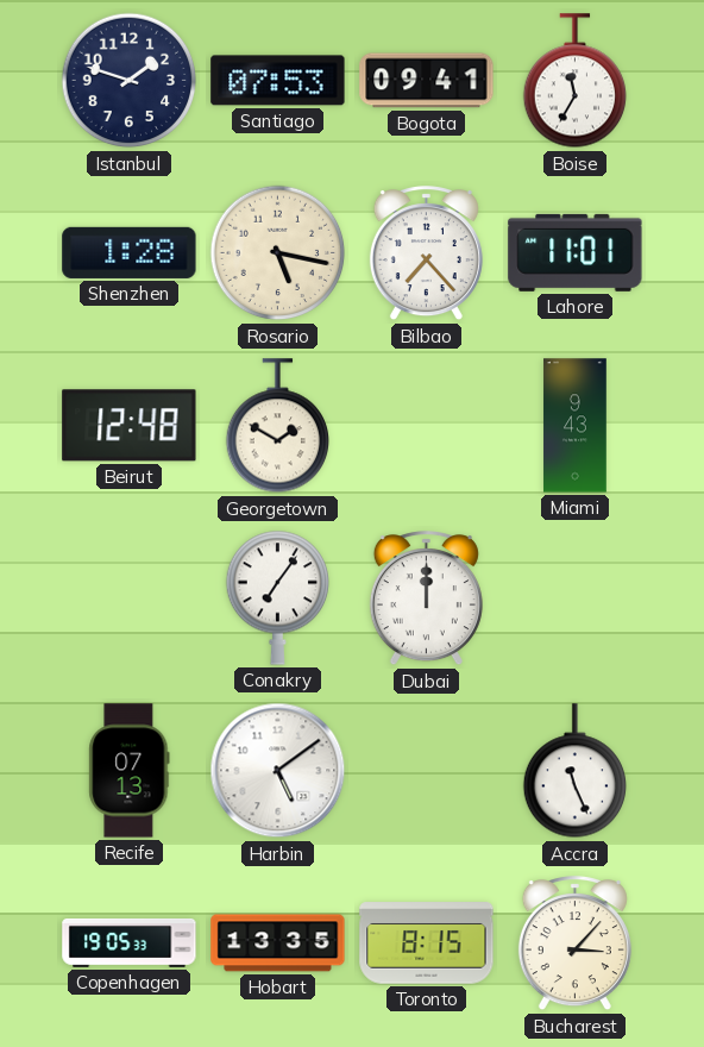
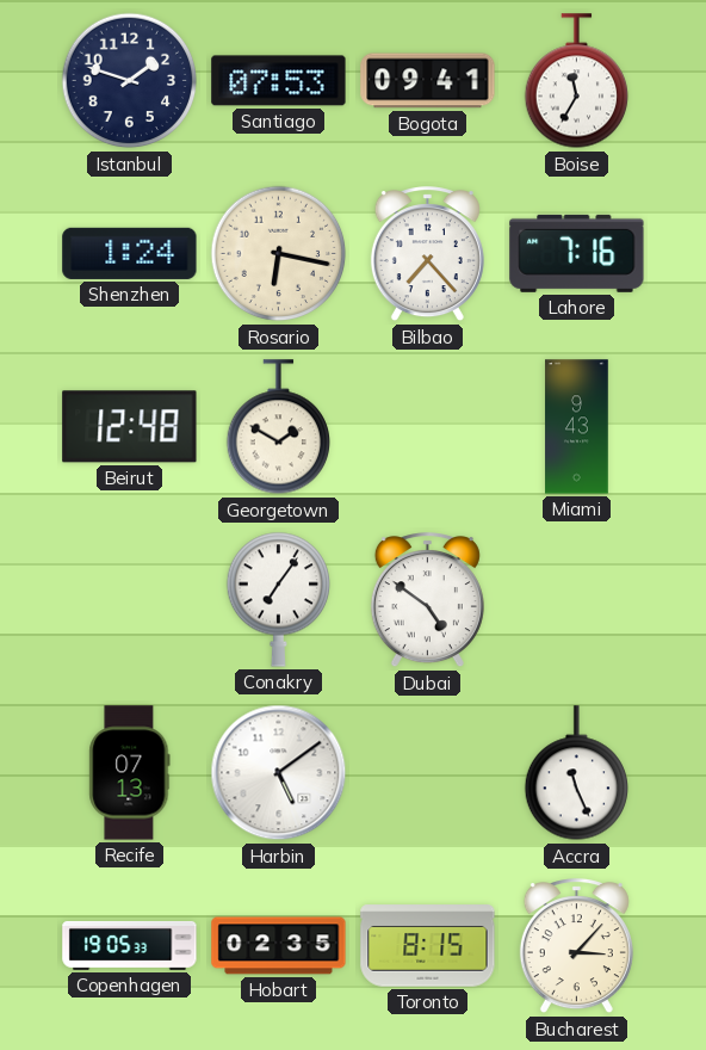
Shenzhen: 1:28 -> 1:24
Rosario: 5:17 -> 6:17
Lahore: 11:01 -> 7:16
Dubai: 12:00 -> 4:51
Hobart: 13:35 -> 02:35
